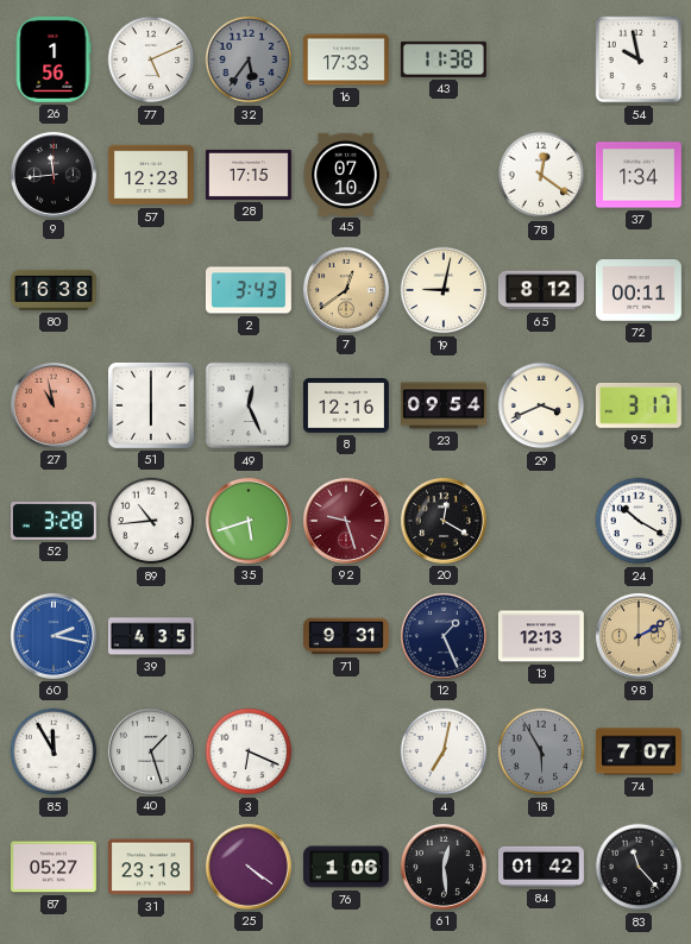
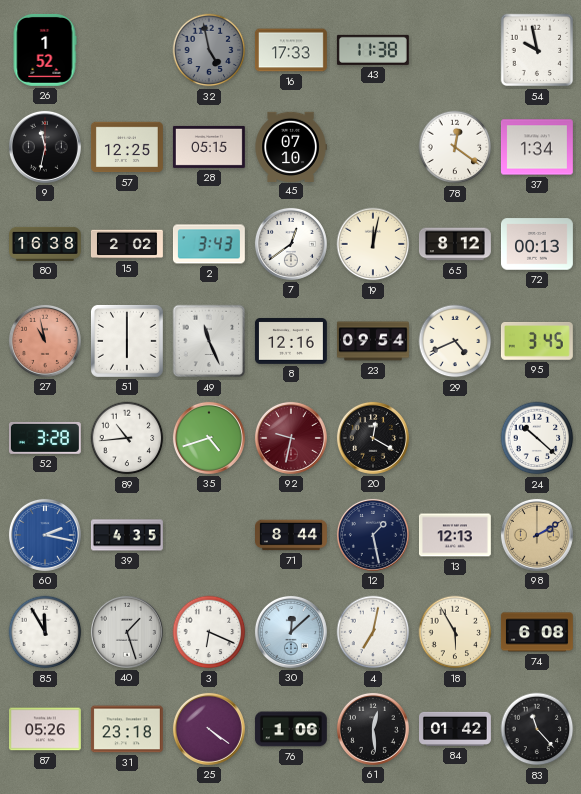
26: 1:56 -> 1:52
77: 5:11 -> none
32: 5:36 -> 4:58
9: 11:44 -> 11:32
57: 12:23 -> 12:25
28: 17:15 -> 05:15
15: none -> 2:02
7 dial: champagne -> white
19: 9:02 -> 12:02
72: 00:11 -> 00:13
49: 12:26 -> 11:26
29: 3:41 -> 4:41
95: 3:17 -> 3:45
35: 5:42 -> 4:42
92: 9:27 -> 9:32
24: 10:20 -> 10:22
71: 9:31 -> 8:44
12: 1:26 -> 1:28
30: none -> 12:08
18 dial: grey -> cream
74: 7:07 -> 6:08
87: 05:27 -> 05:26
